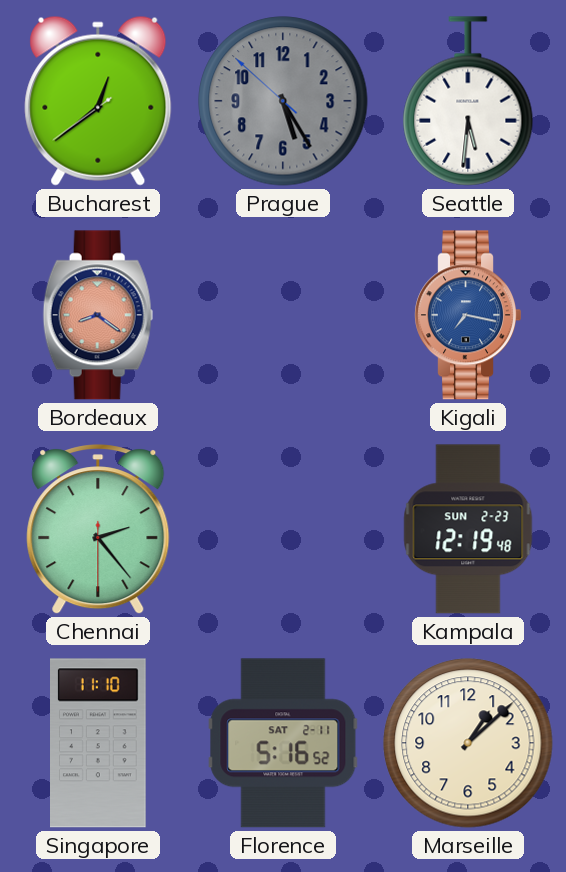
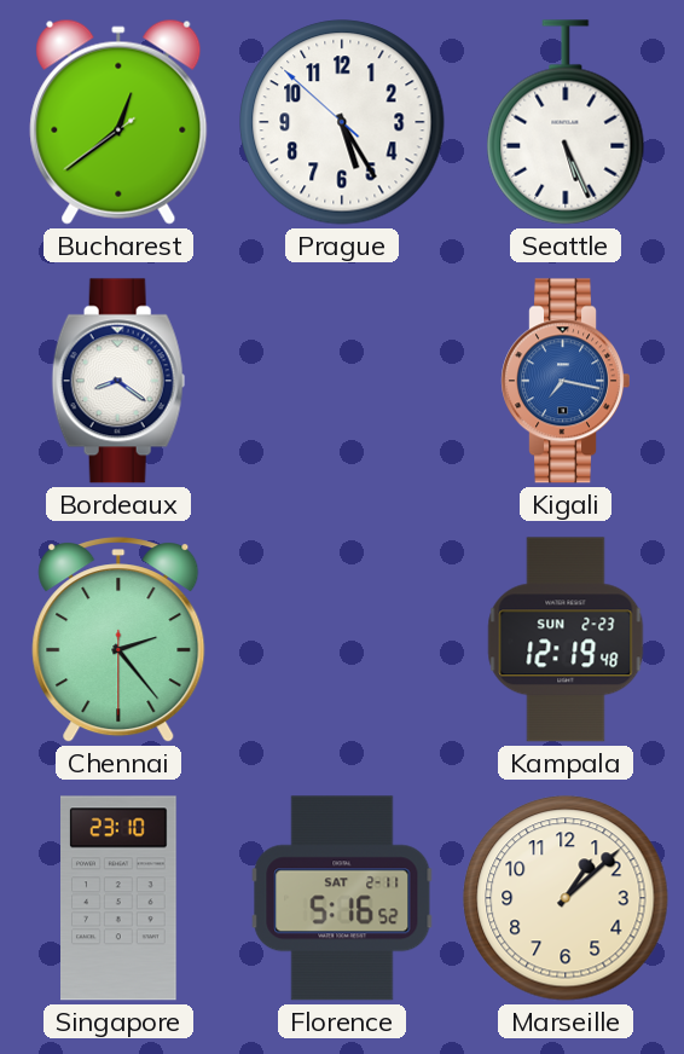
Prague dial: grey -> white
Seattle: 5:31 -> 5:26
Bordeaux dial: salmon -> white
Singapore: 11:10 -> 23:10
